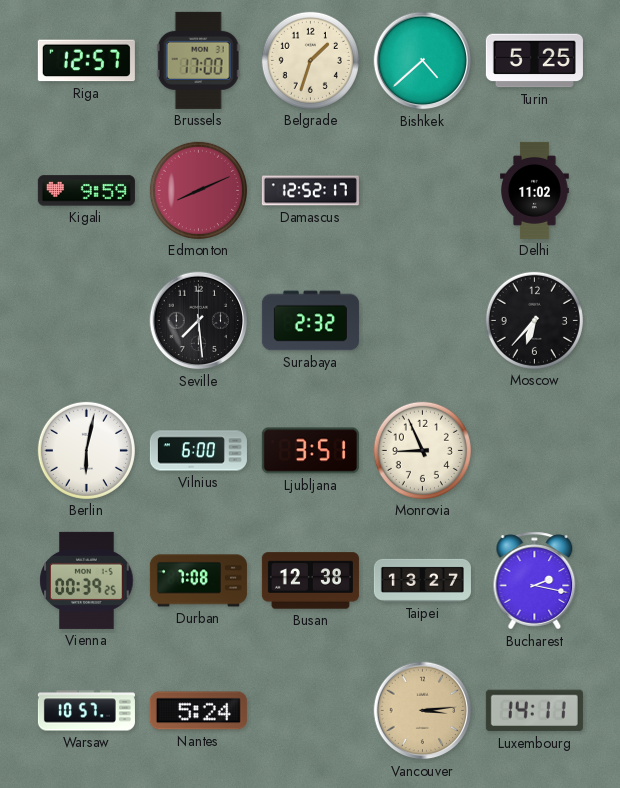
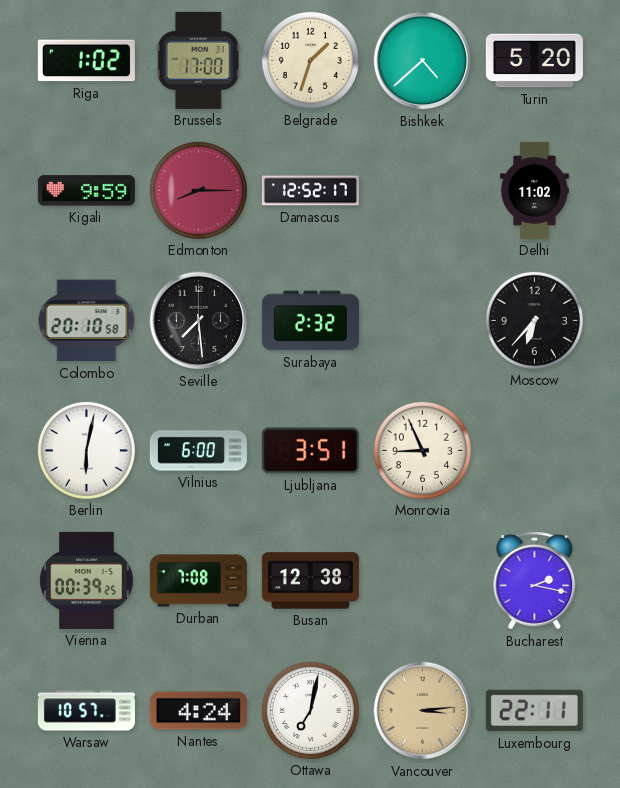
Riga: 12:57 -> 1:02
Turin: 5:25 -> 5:20
Edmonton: 8:11 -> 8:15
Colombo: none -> 20:10
Taipei: 13:27 -> none
Nantes: 5:24 -> 4:24
Ottawa: none -> 7:02
Luxembourg: 14:11 -> 22:11
